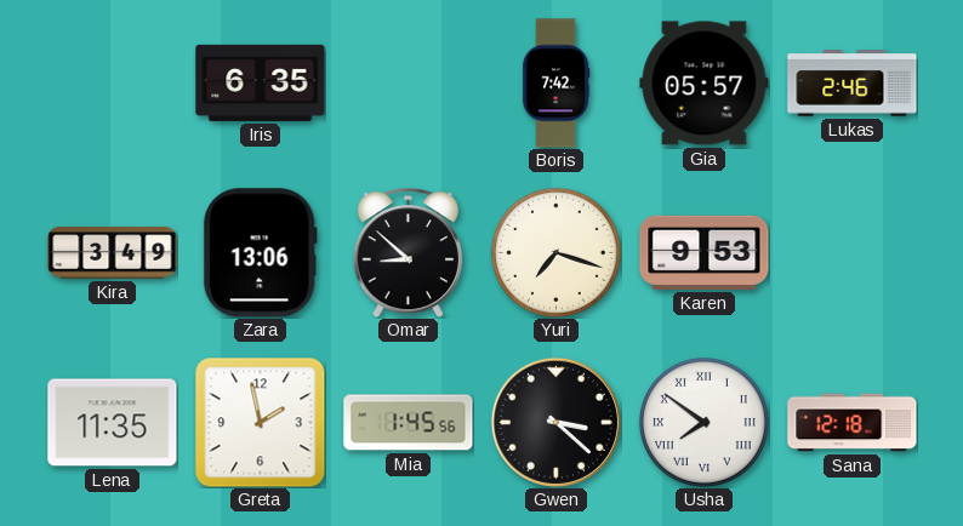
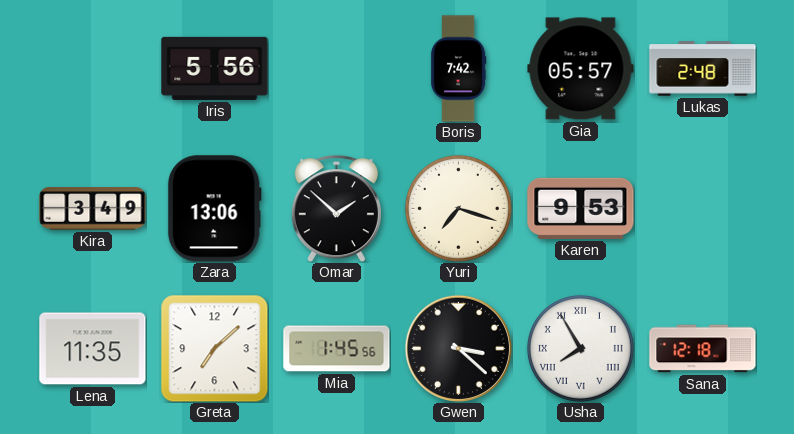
Iris: 6:35 -> 5:56
Lukas: 2:46 -> 2:48
Omar: 8:52 -> 1:52
Greta: 1:58 -> 7:08
Usha: 7:51 -> 7:55
